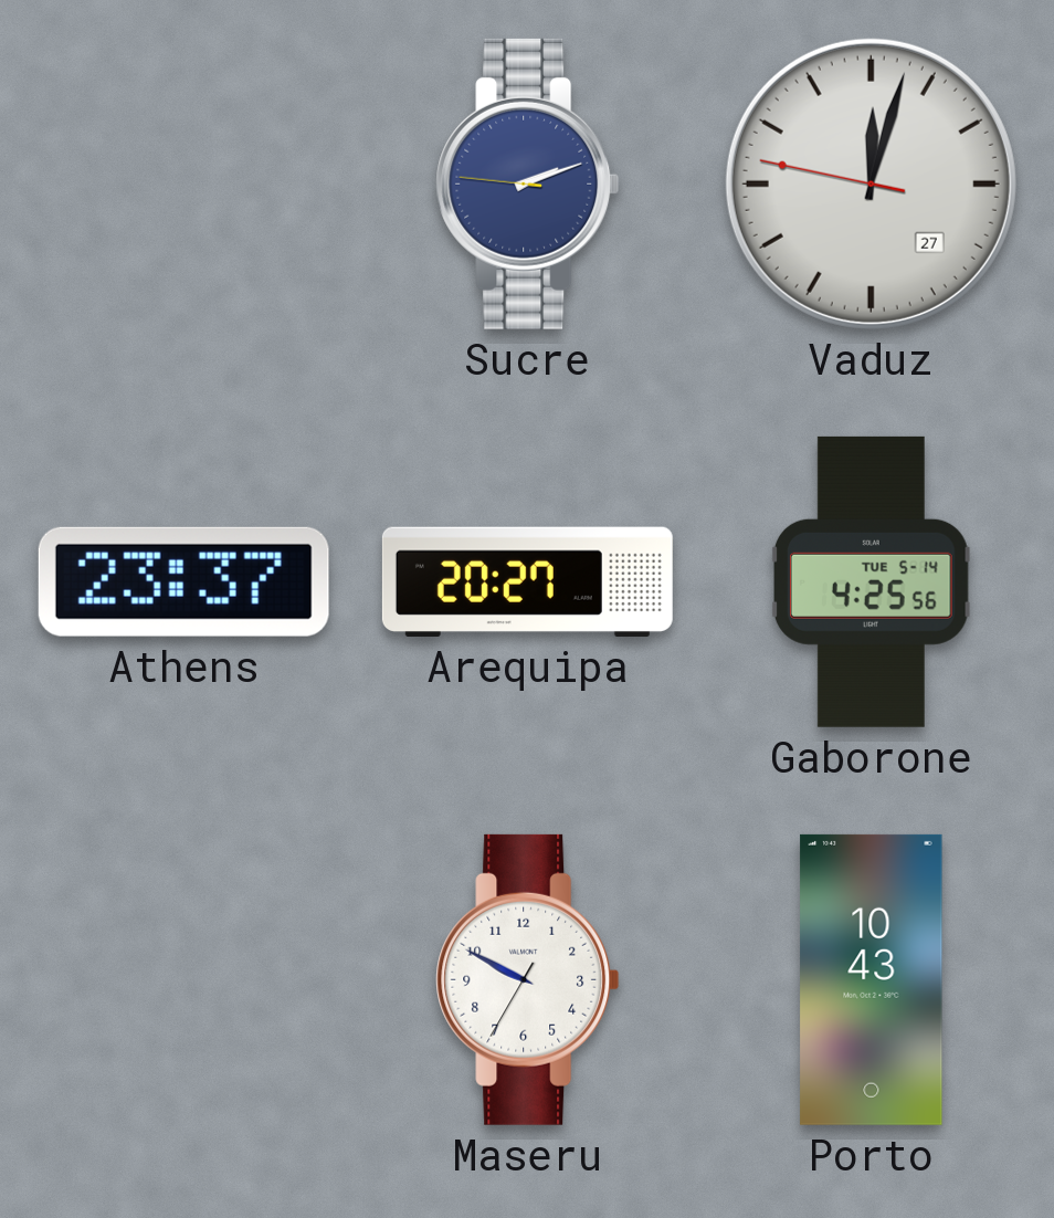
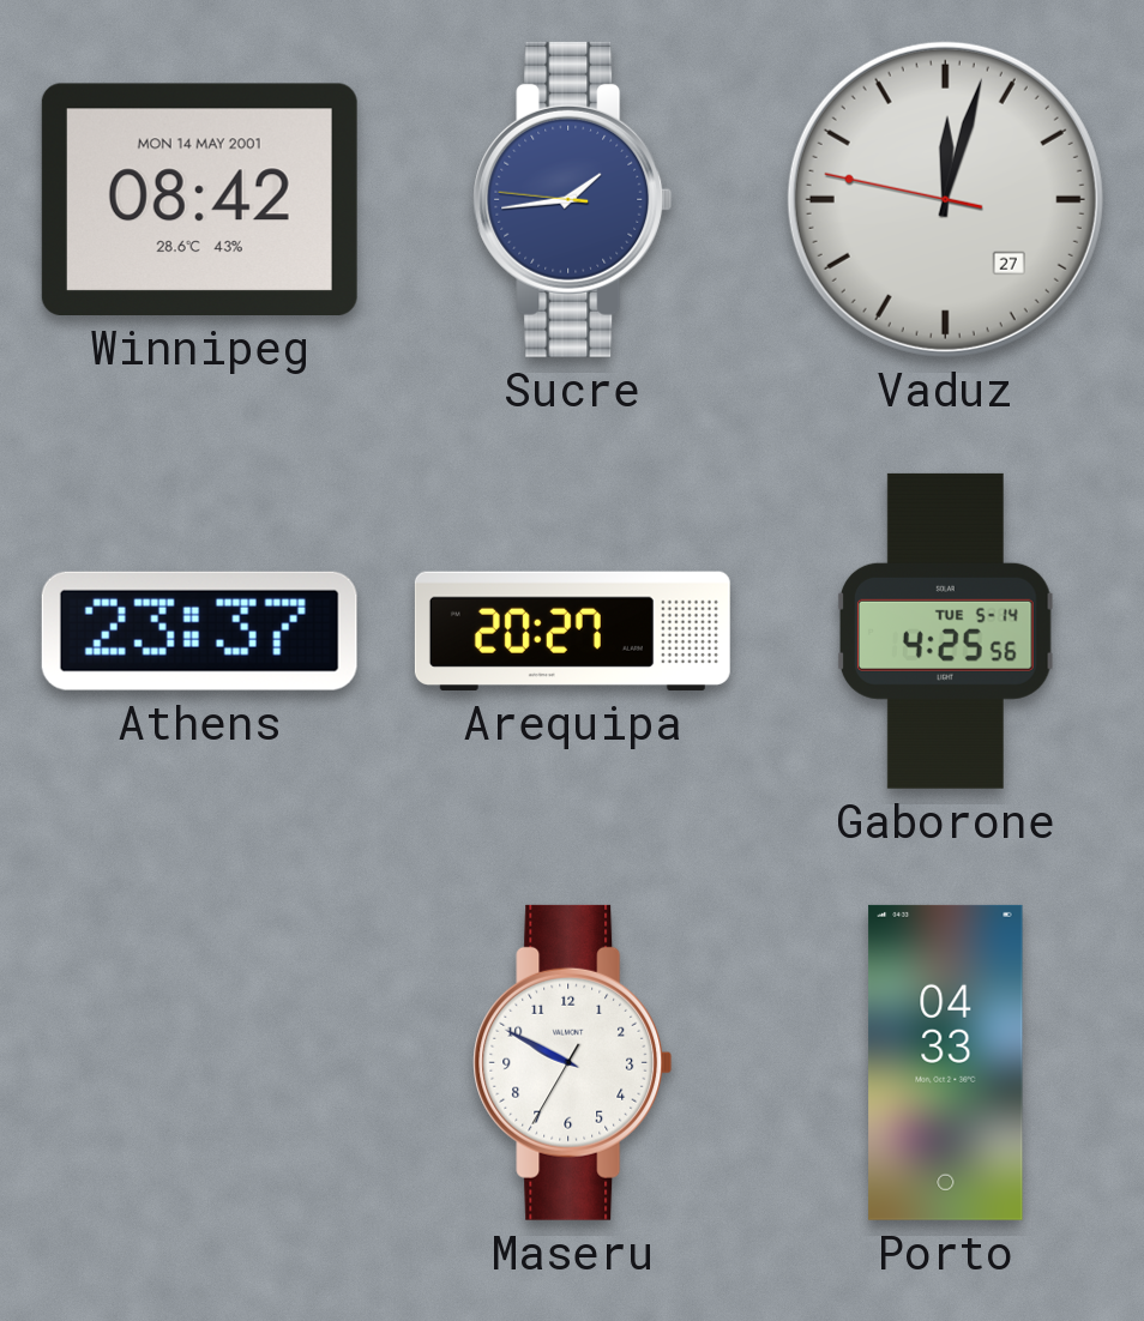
Winnipeg: none -> 08:42
Sucre: 2:11 -> 1:43
Porto: 10:43 -> 04:33
